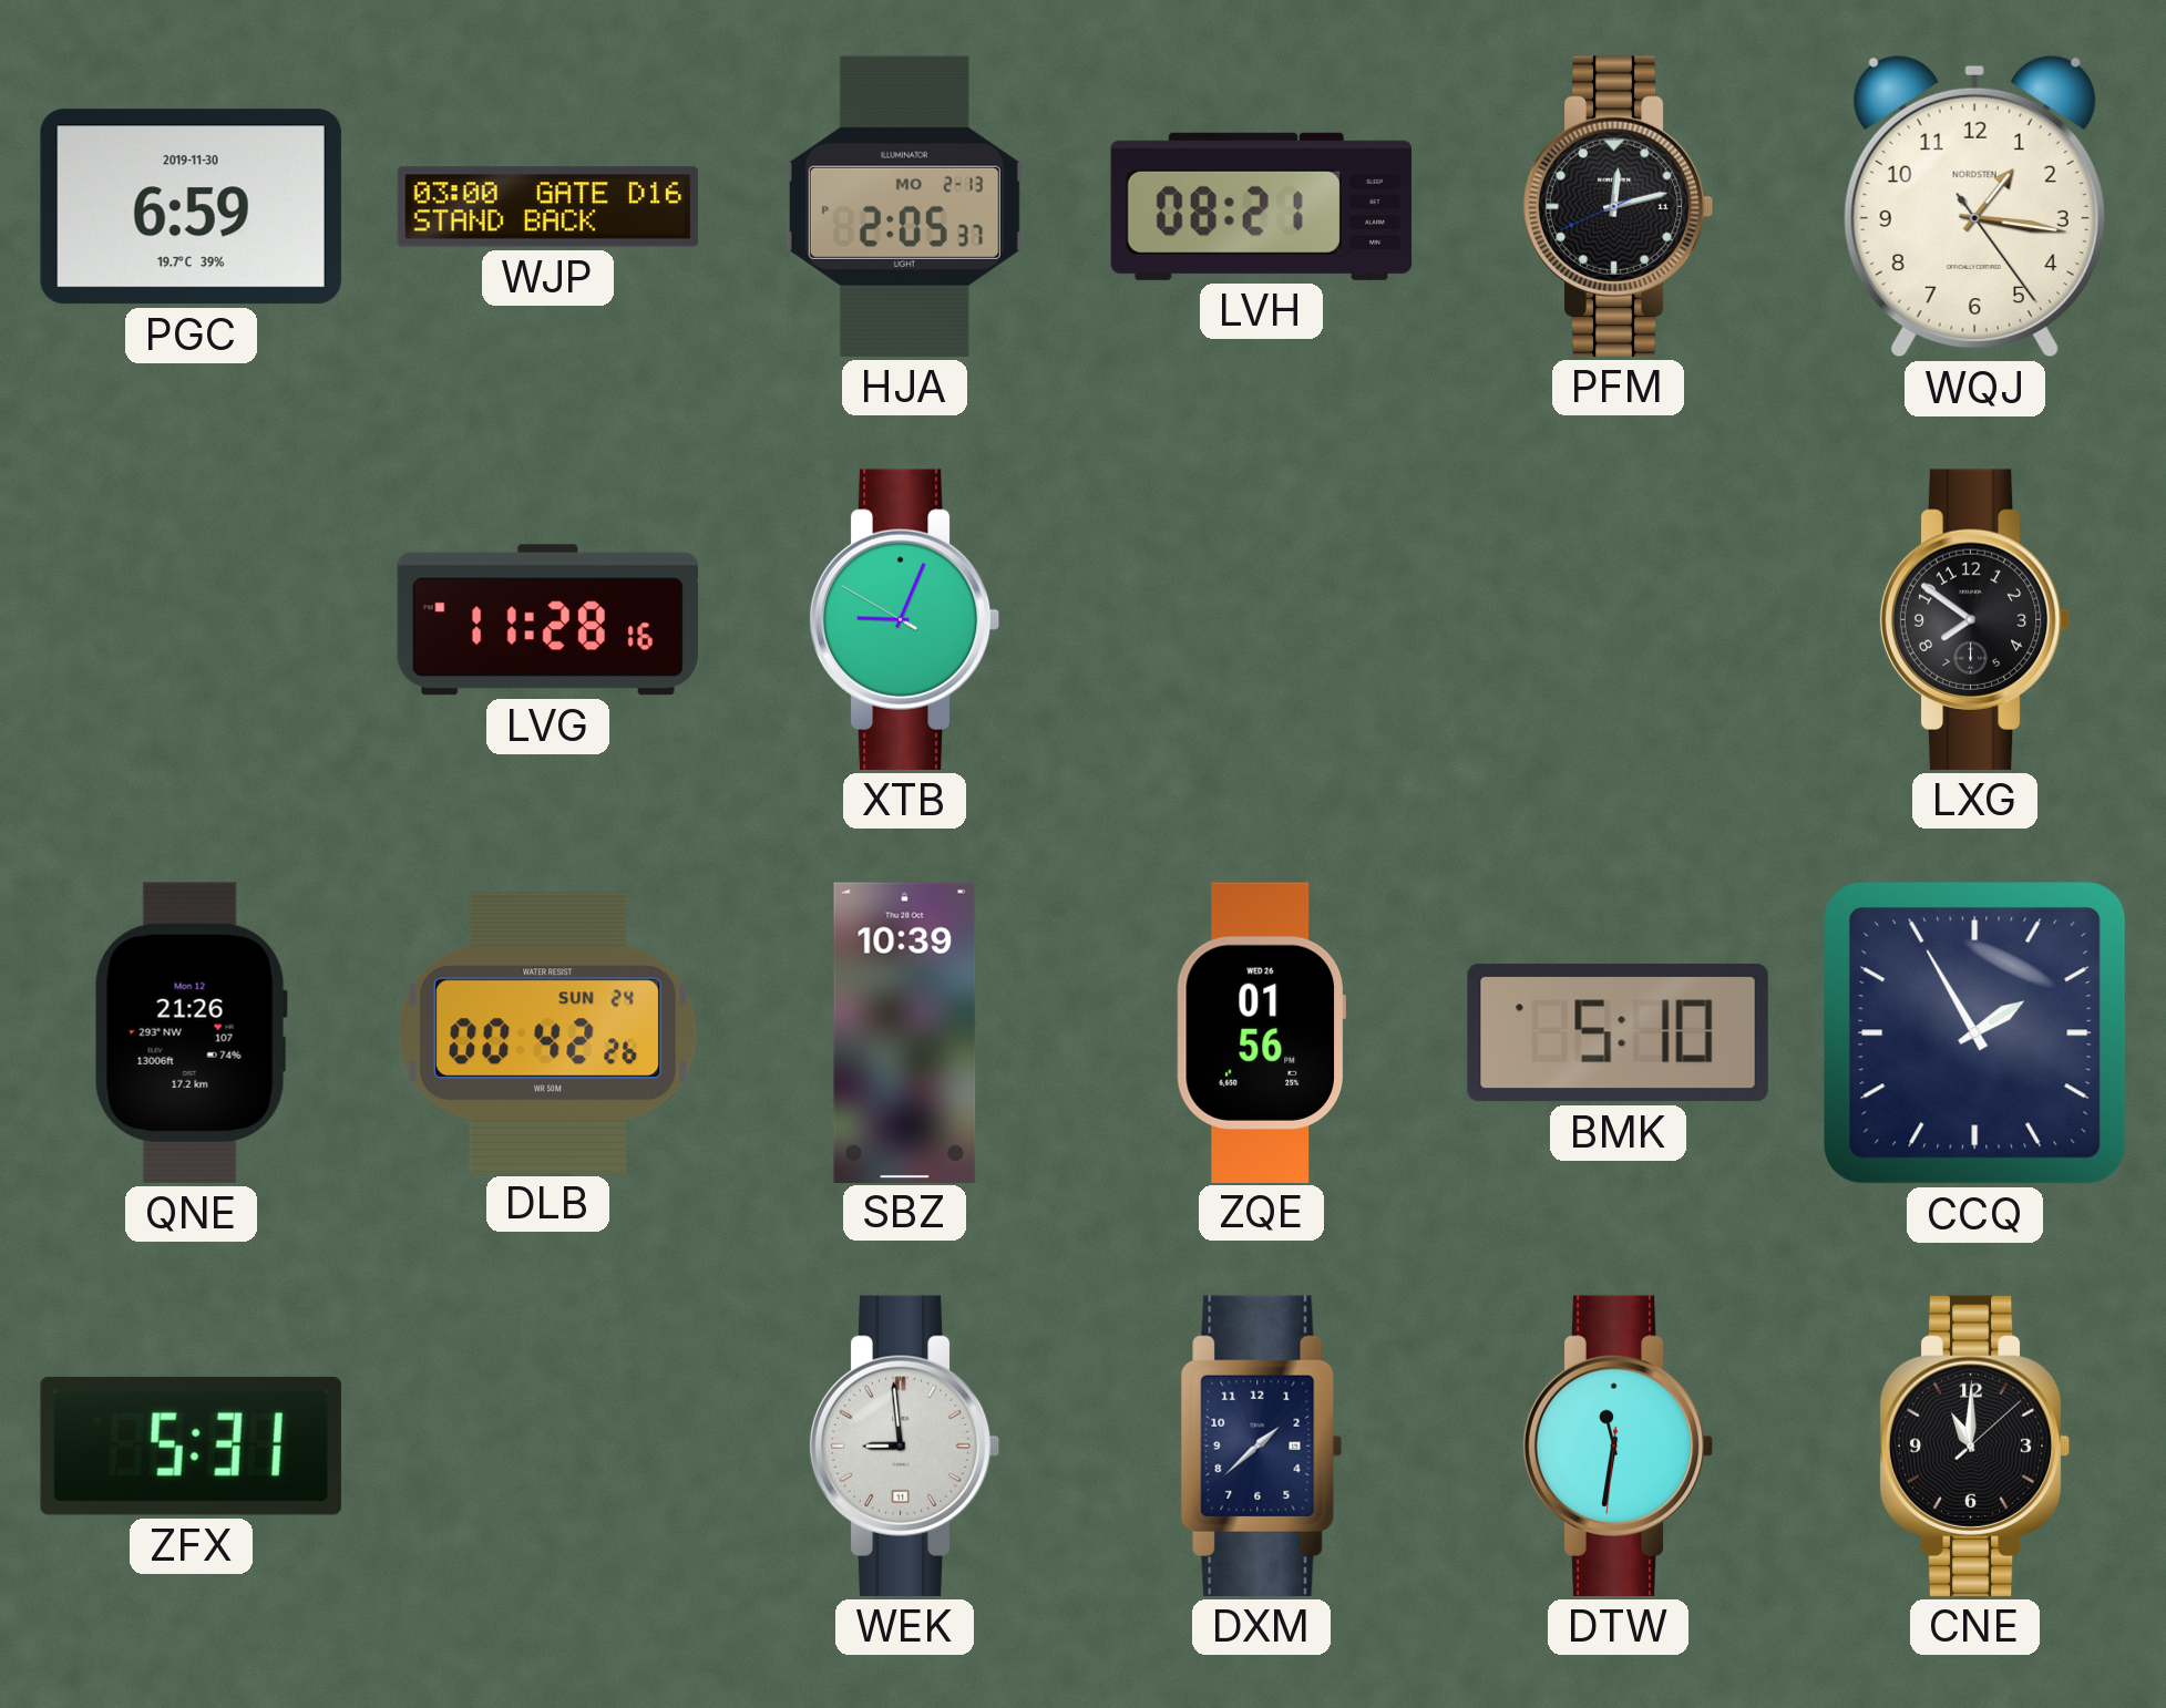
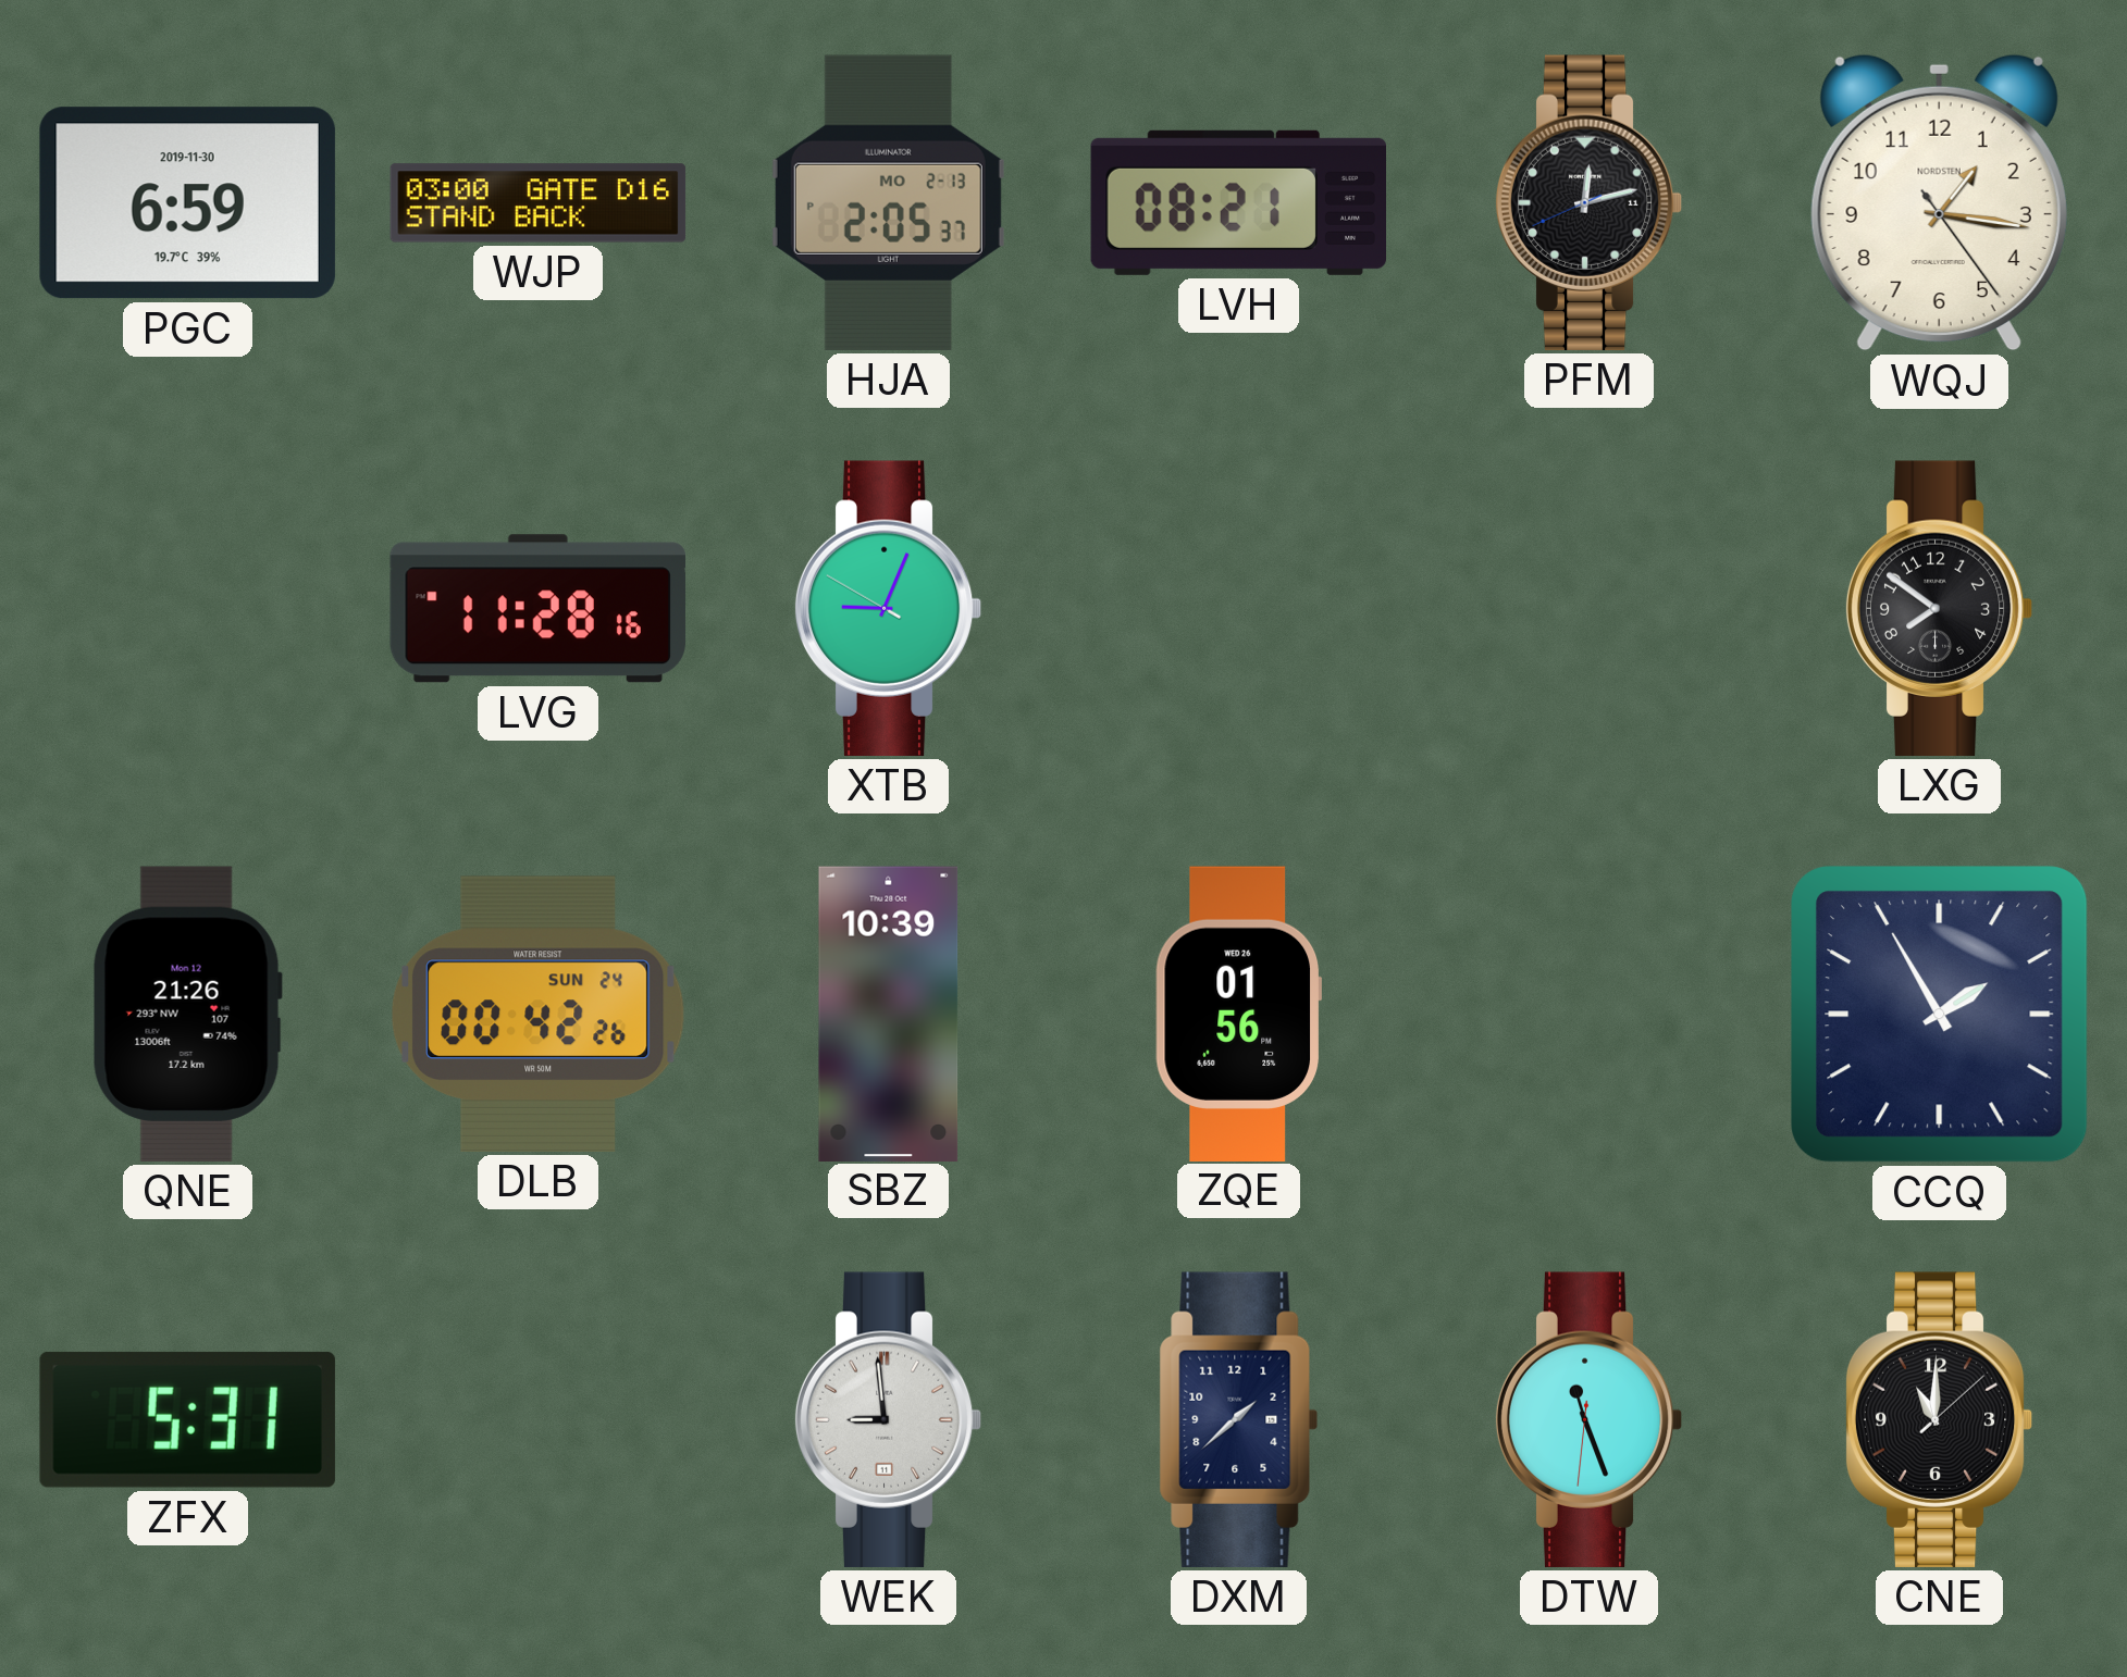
BMK: 5:10 -> none
DTW: 11:31 -> 11:26
